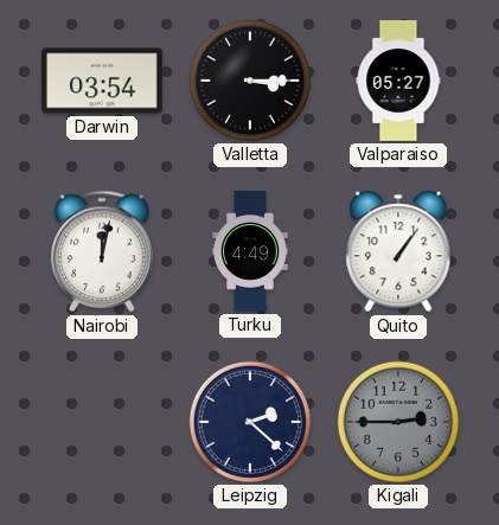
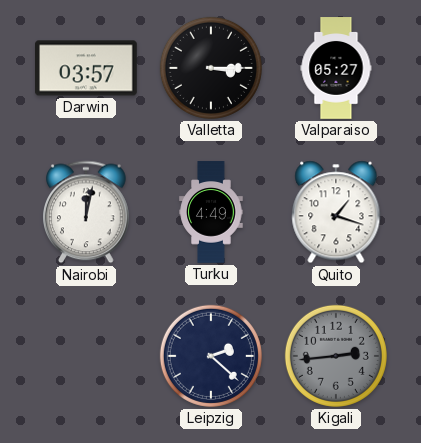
Darwin: 03:54 -> 03:57
Quito: 1:06 -> 1:18
Kigali: 2:45 -> 2:44
